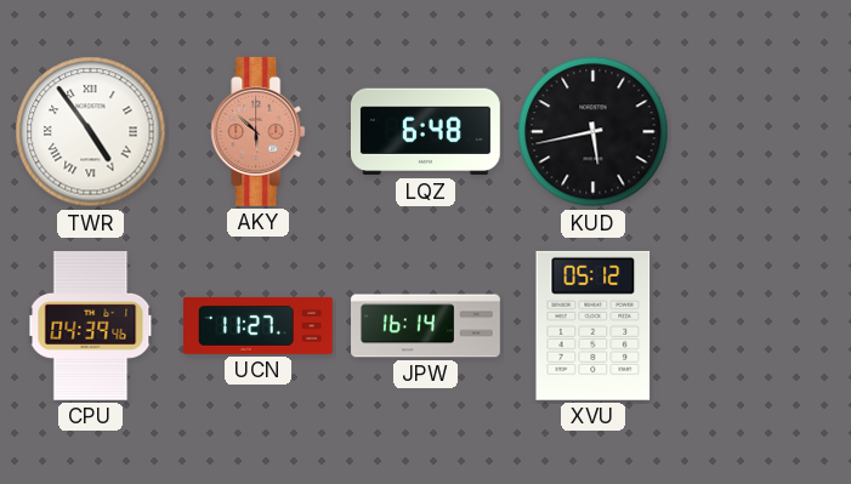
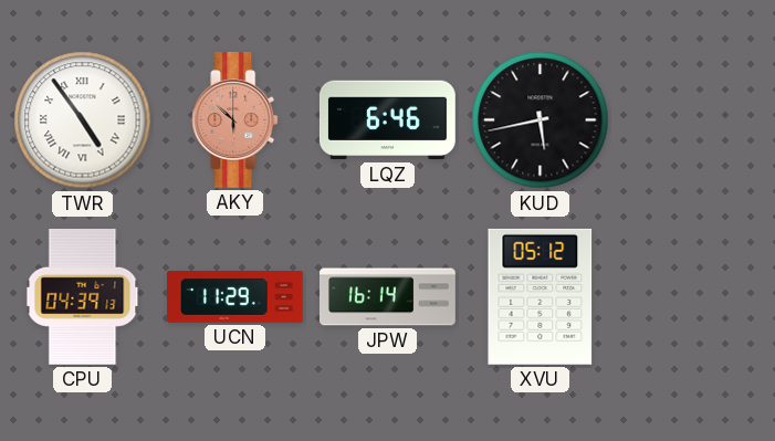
LQZ: 6:48 -> 6:46
CPU: 04:39:46 -> 04:39:13
UCN: 11:27 -> 11:29
